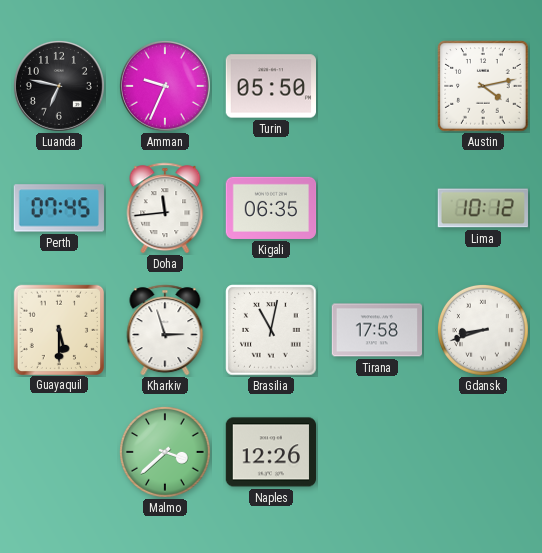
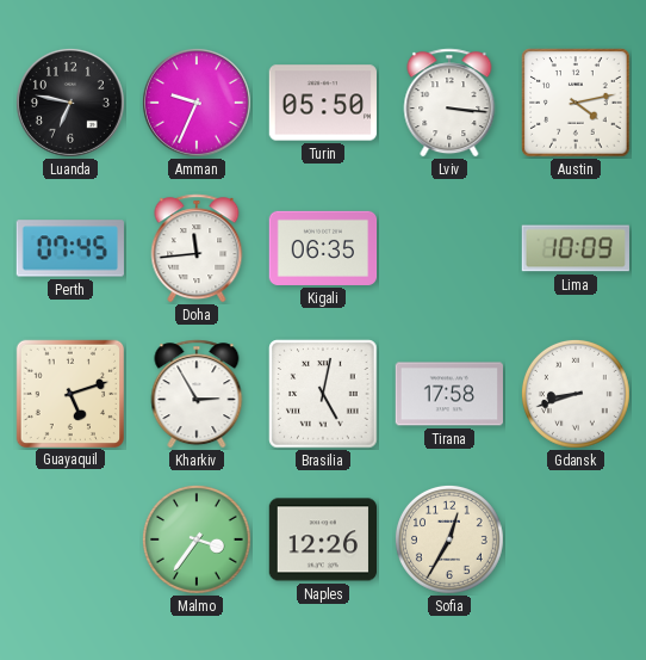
Lviv: none -> 3:16
Lima: 10:12 -> 10:09
Guayaquil: 5:30 -> 5:12
Kharkiv: 2:57 -> 2:55
Brasilia: 11:02 -> 5:02
Malmo: 3:38 -> 3:36
Sofia: none -> 12:35
